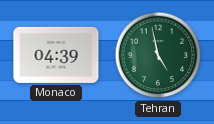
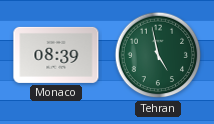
Monaco: 04:39 -> 08:39
